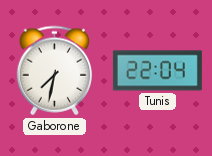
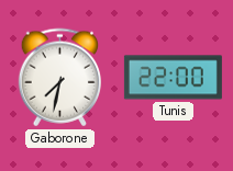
Tunis: 22:04 -> 22:00
